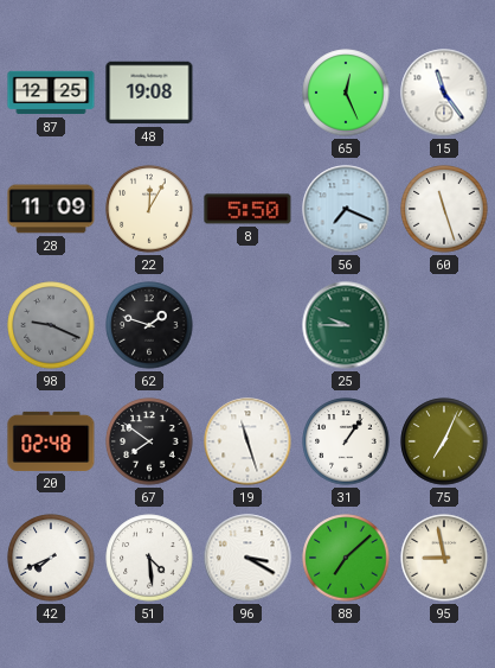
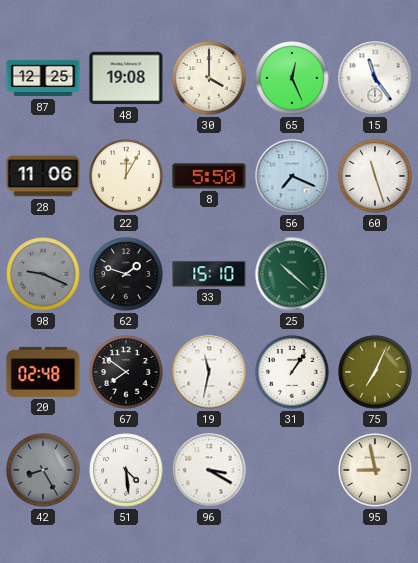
30: none -> 4:00
28: 11:09 -> 11:06
33: none -> 15:10
25: 9:45 -> 10:22
19: 11:27 -> 11:32
42: 7:41 -> 8:25
42 dial: white -> grey
88: 7:08 -> none
